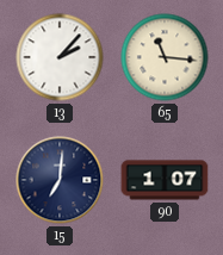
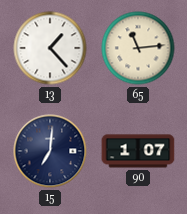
13: 2:07 -> 1:23
65: 11:16 -> 11:14
